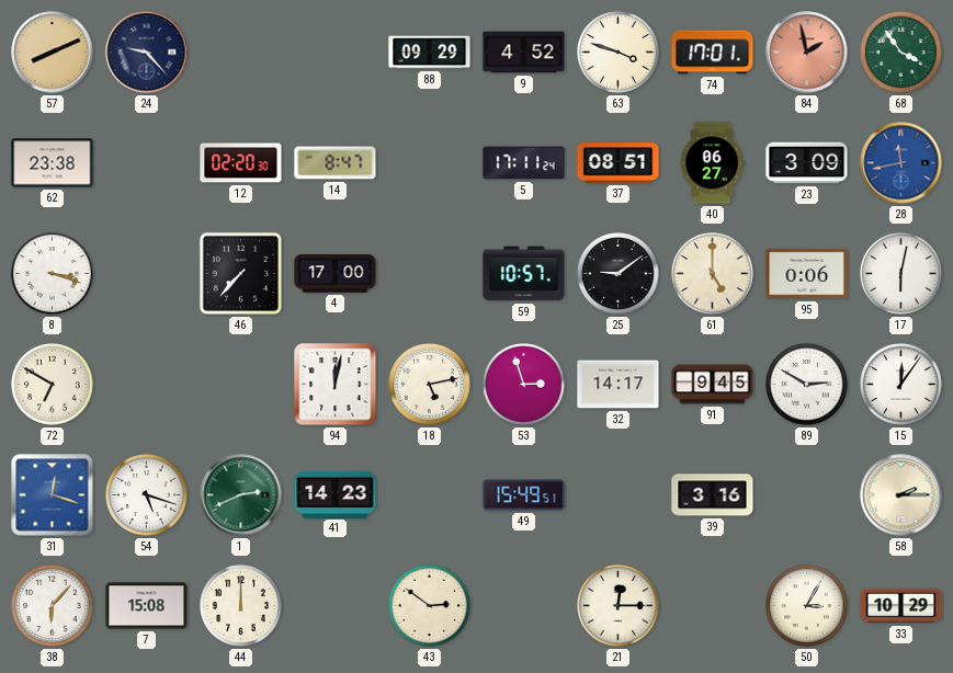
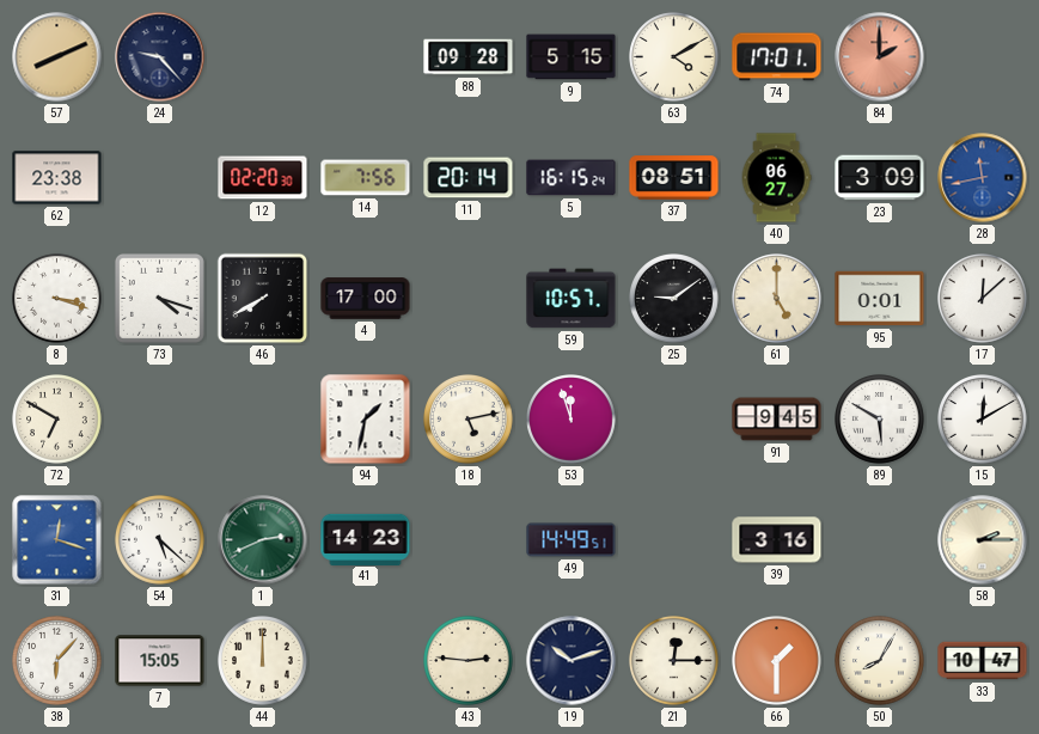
88: 09:29 -> 09:28
9: 4:52 -> 5:15
63: 3:48 -> 4:10
84: 1:58 -> 2:00
68: 3:54 -> none
14: 8:47 -> 7:56
11: none -> 20:14
5: 17:11 -> 16:15
73: none -> 4:18
46: 7:37 -> 7:40
95: 0:06 -> 0:01
17: 6:02 -> 12:08
94: 12:02 -> 1:32
53: 2:57 -> 11:57
32: 14:17 -> none
89: 2:50 -> 5:50
15: 12:06 -> 12:10
54: 5:18 -> 5:22
49: 15:49 -> 14:49
7: 15:08 -> 15:05
43: 2:51 -> 2:46
19: none -> 10:12
66: none -> 1:30
50: 3:05 -> 8:05
33: 10:29 -> 10:47
